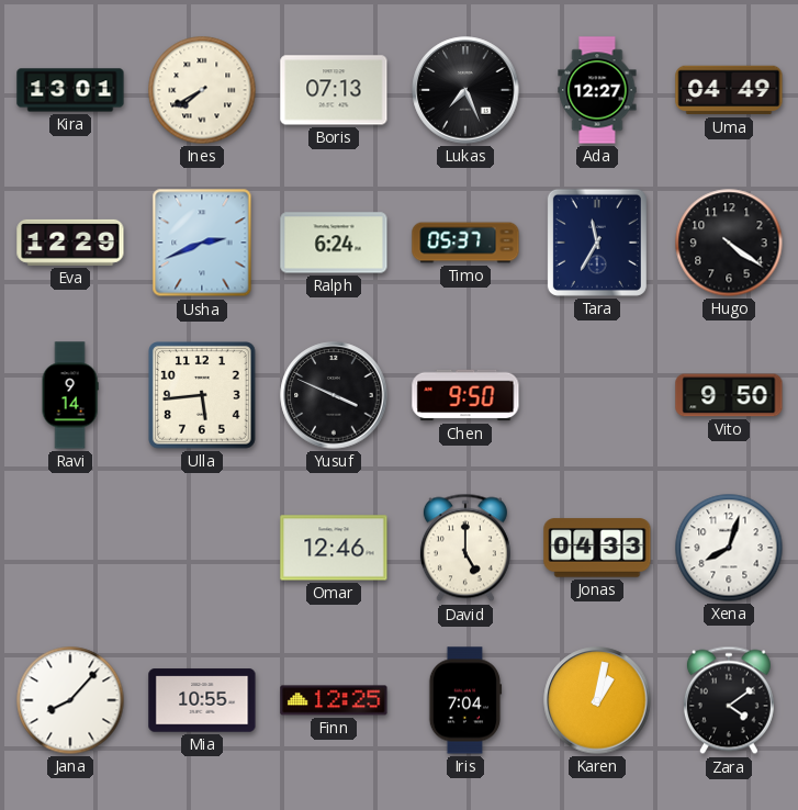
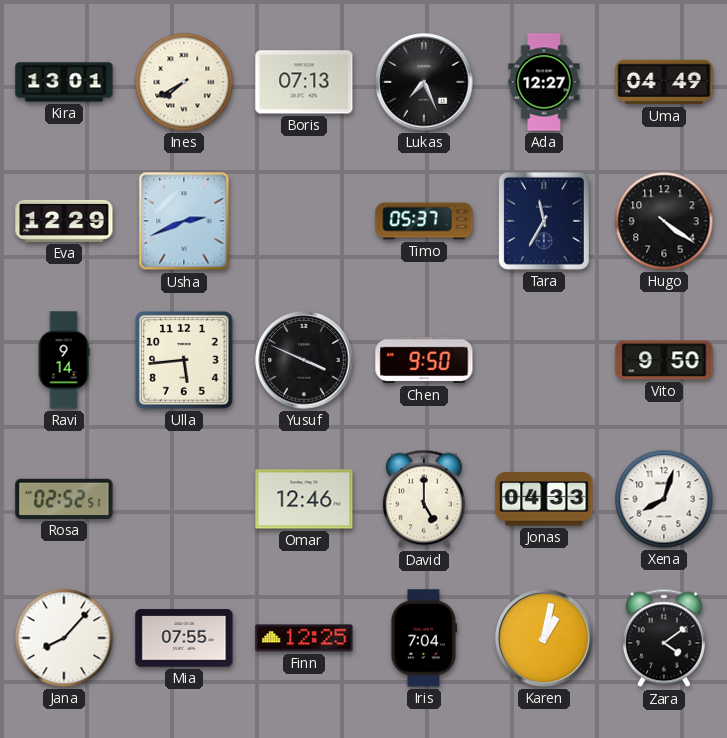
Ralph: 6:24 -> none
Rosa: none -> 02:52
Mia: 10:55 -> 07:55
